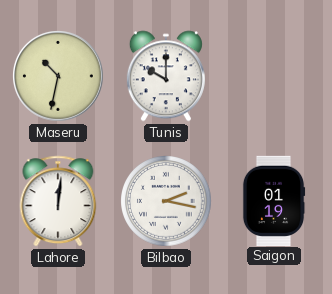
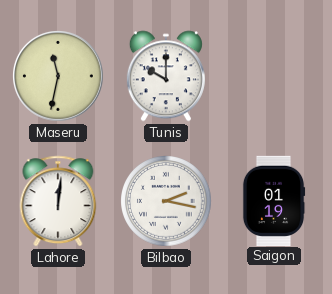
Maseru: 10:32 -> 11:32
